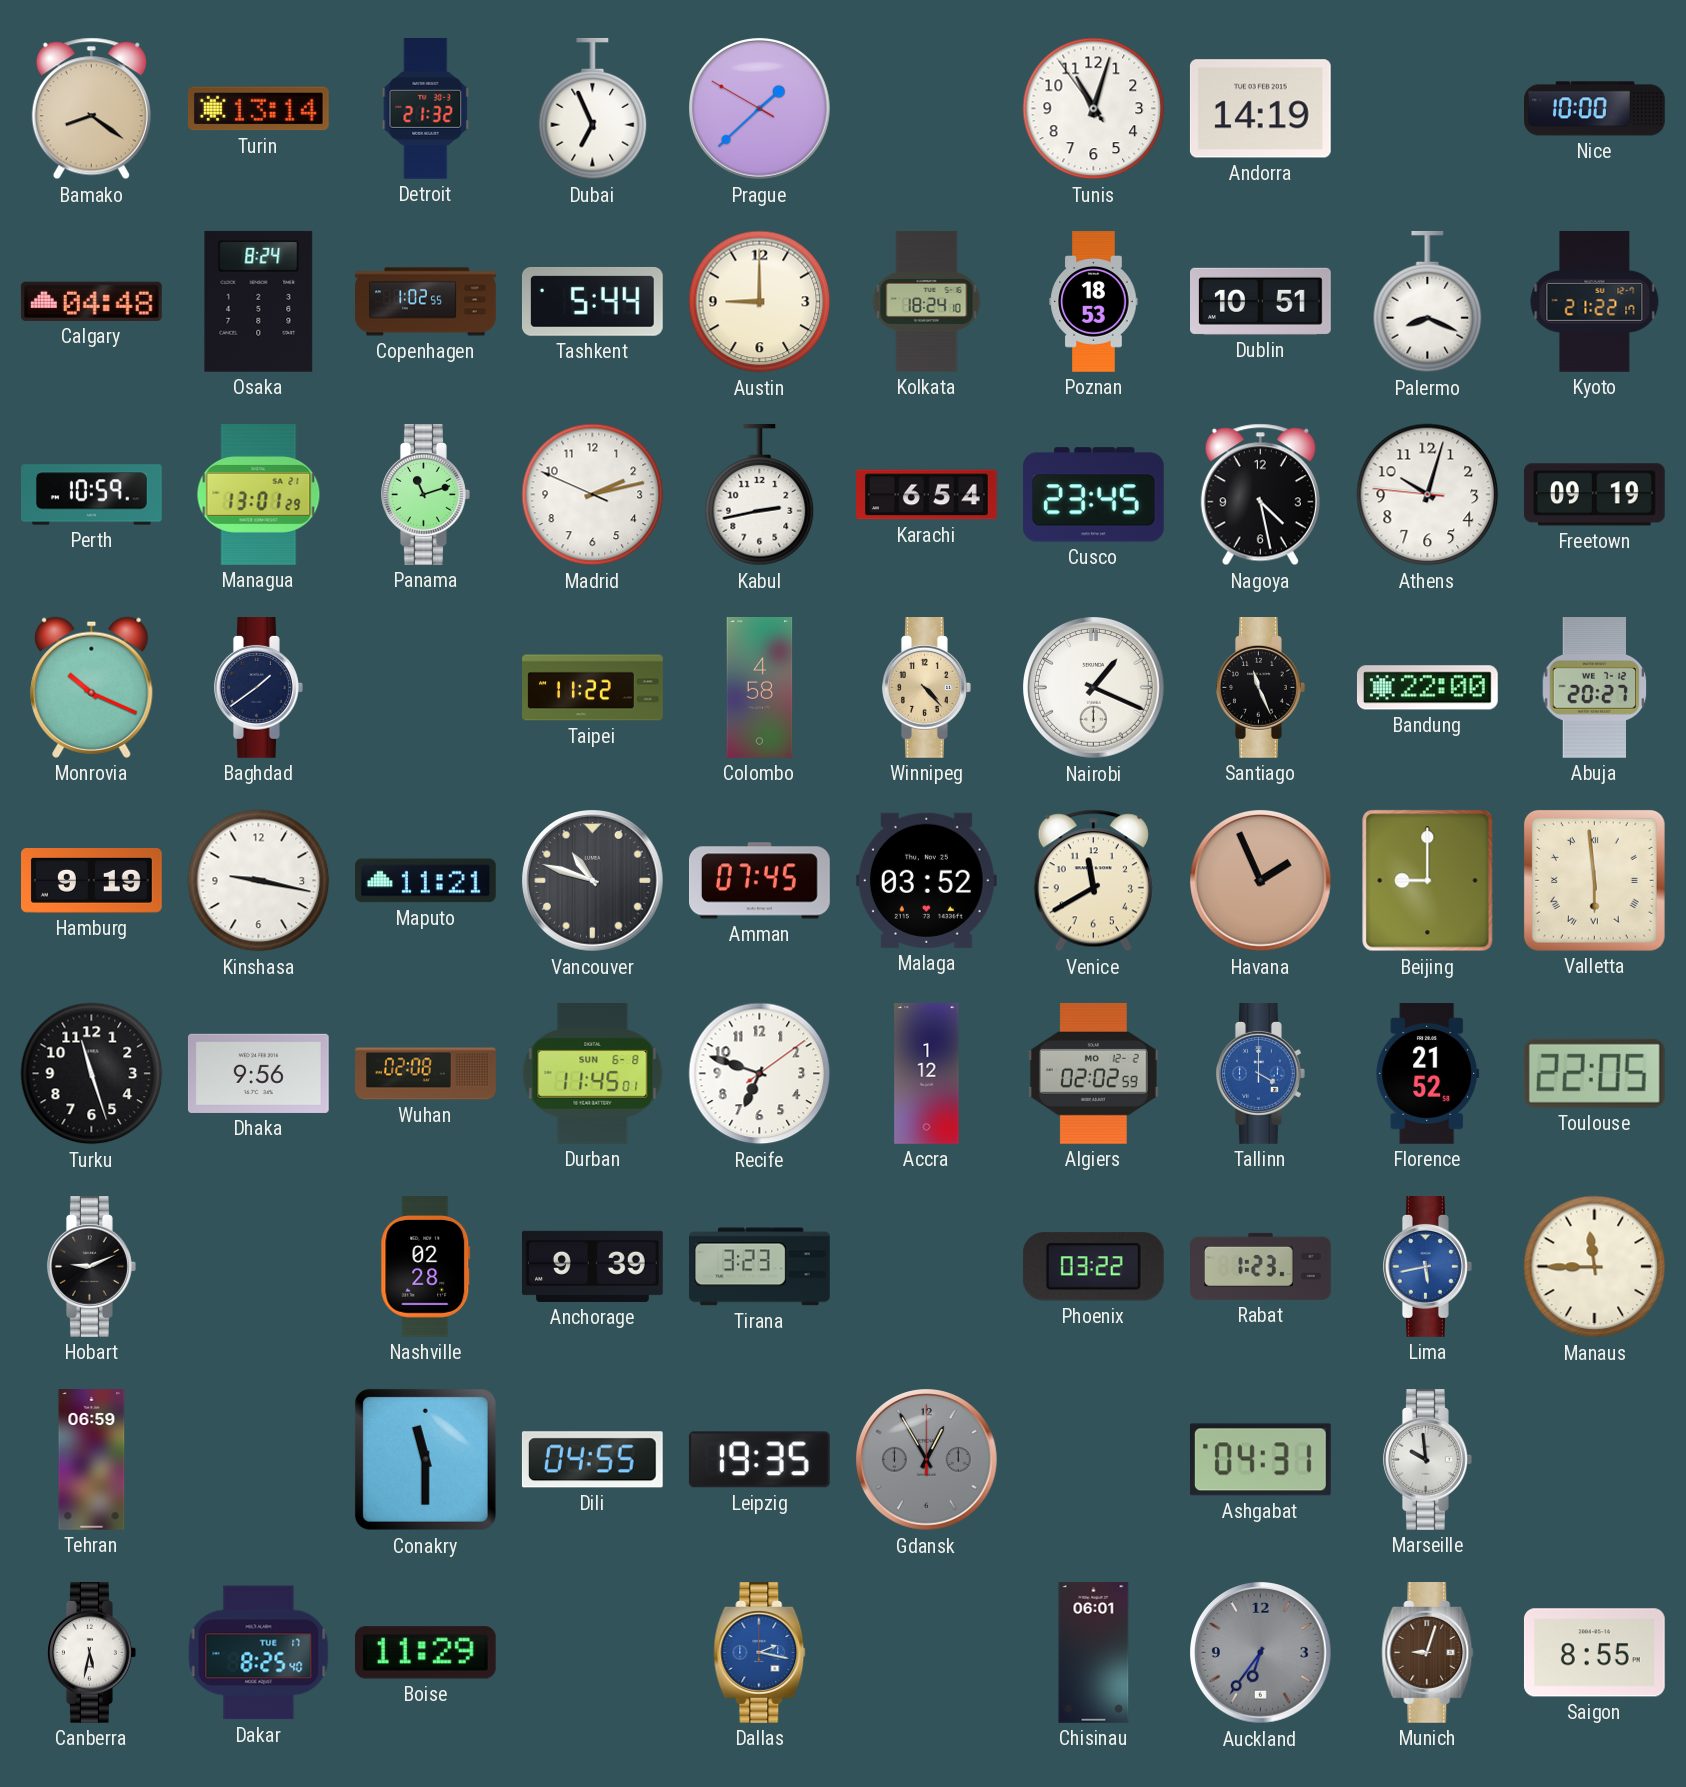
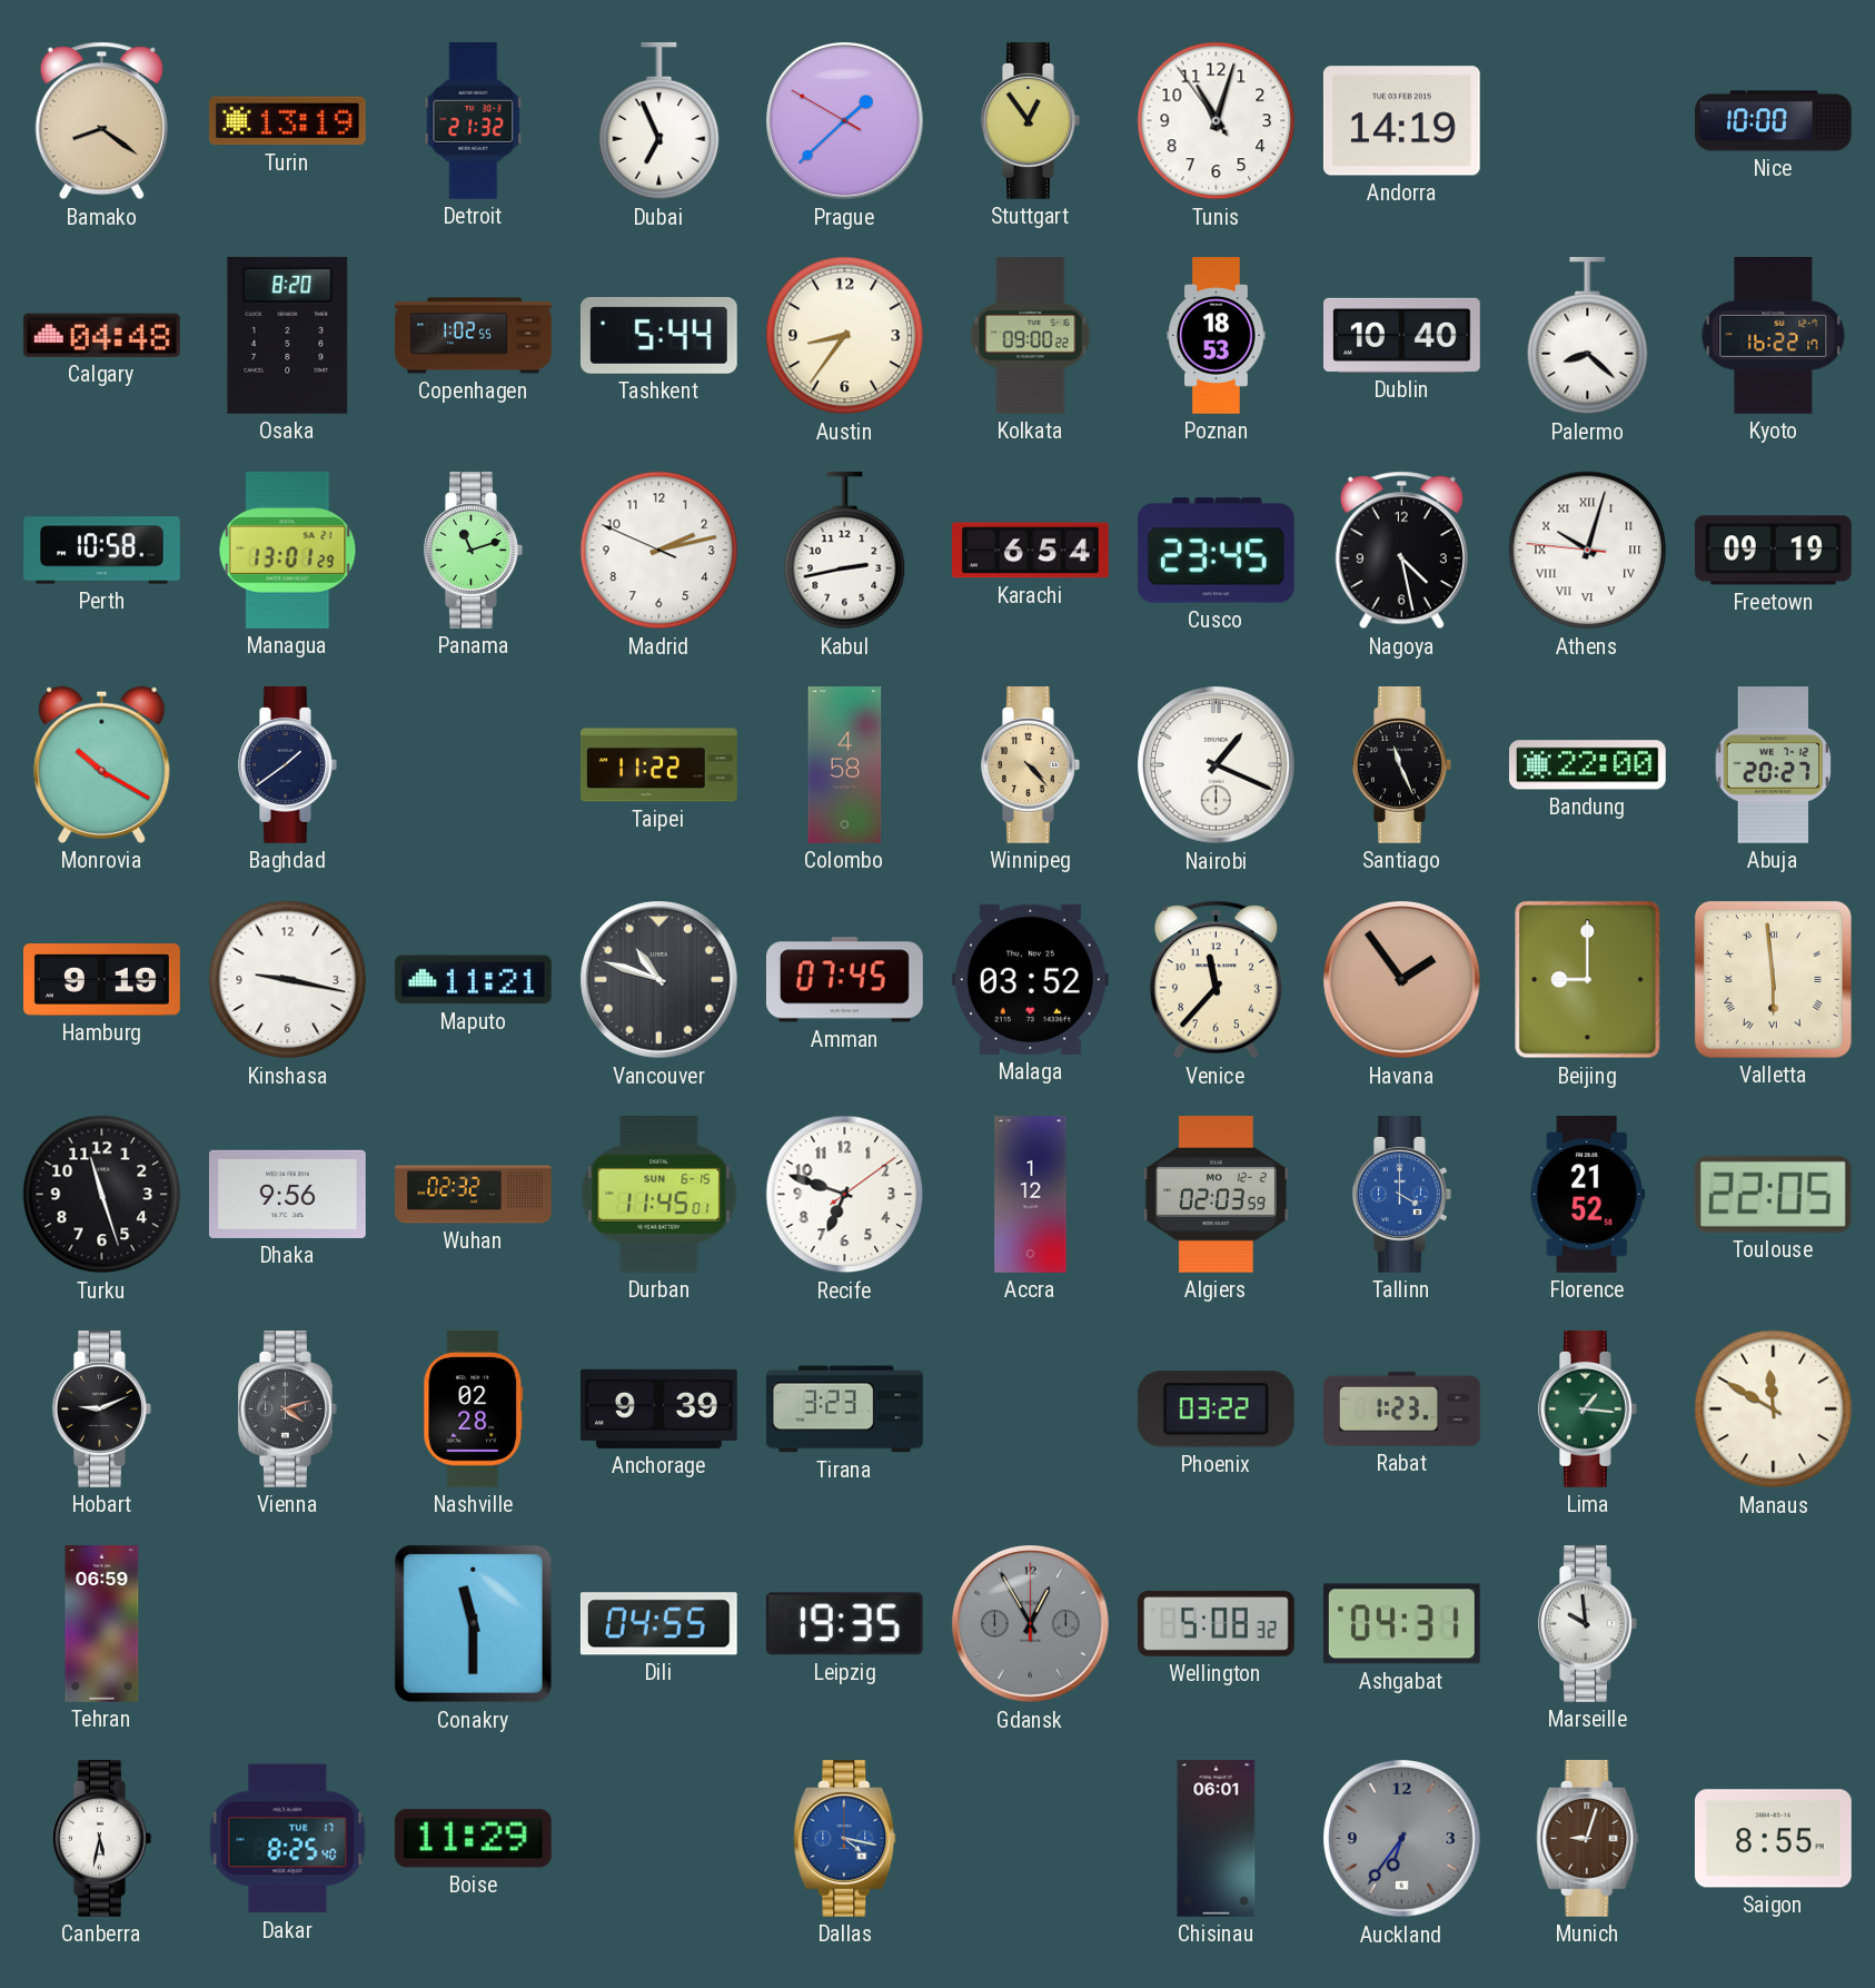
Turin: 13:14 -> 13:19
Stuttgart: none -> 12:54
Osaka: 8:24 -> 8:20
Austin: 9:00 -> 8:36
Kolkata: 18:24 -> 09:00
Dublin: 10:51 -> 10:40
Palermo: 8:19 -> 8:22
Kyoto: 21:22 -> 16:22
Perth: 10:59 -> 10:58
Athens numerals: Arabic -> Roman
Monrovia: 10:19 -> 10:20
Venice: 11:40 -> 11:37
Havana: 1:56 -> 1:54
Wuhan: 02:08 -> 02:32
Durban date: SUN 6-8 -> SUN 6-15
Algiers: 02:02 -> 02:03
Vienna: none -> 4:12
Lima: 5:43 -> 1:16
Lima dial: blue -> green
Manaus: 11:45 -> 11:50
Wellington: none -> 5:08
Dallas: 2:17 -> 4:17
